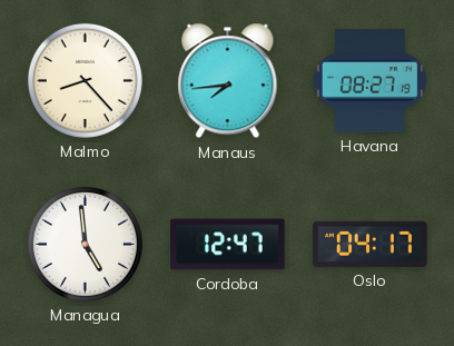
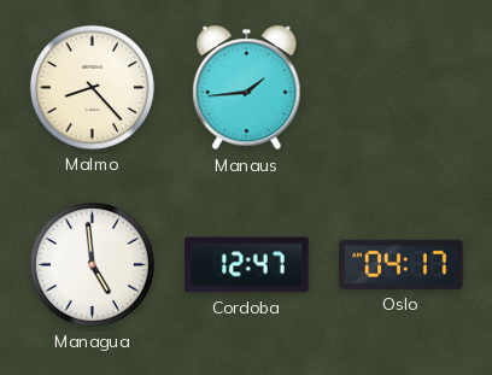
Manaus: 7:44 -> 1:44
Havana: 08:27 -> none
